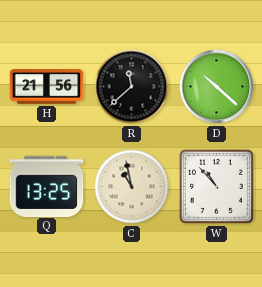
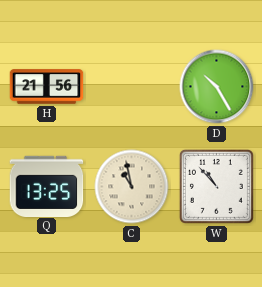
R: 11:38 -> none
D: 10:22 -> 10:25
